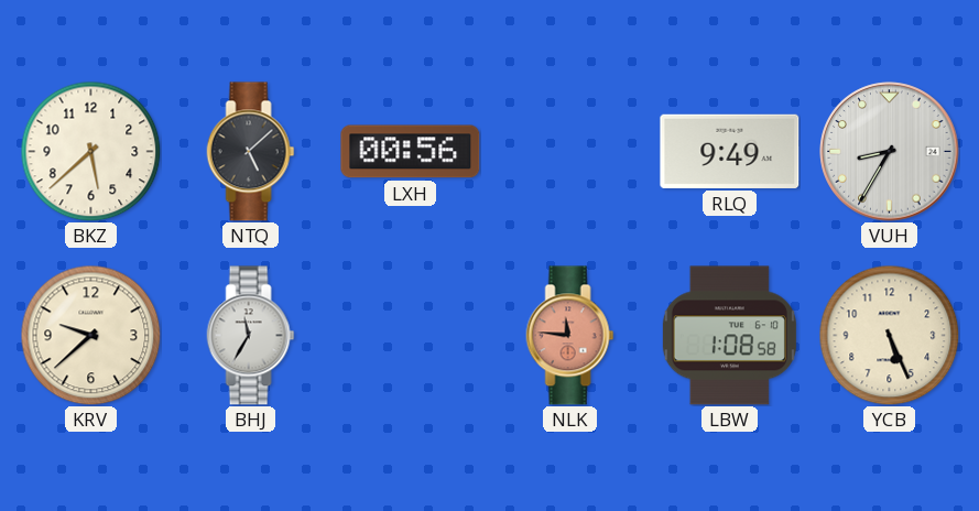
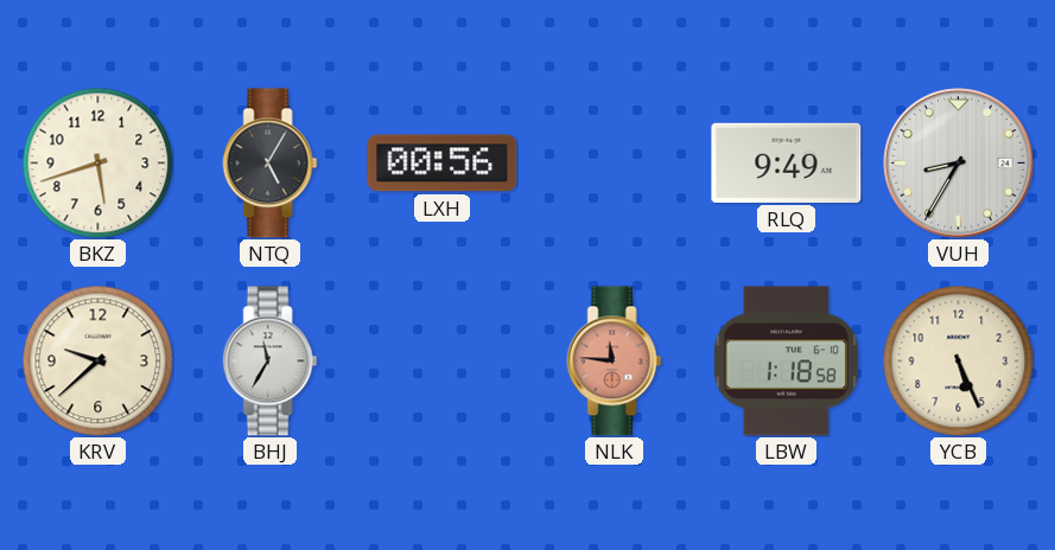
BKZ: 5:38 -> 5:42
NTQ: 5:08 -> 5:05
LBW: 1:08 -> 1:18
